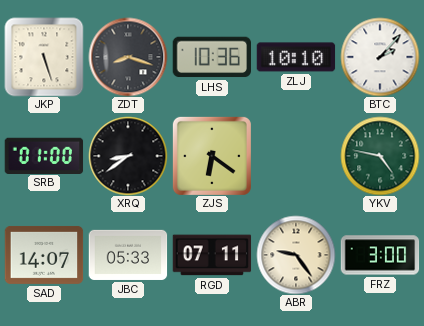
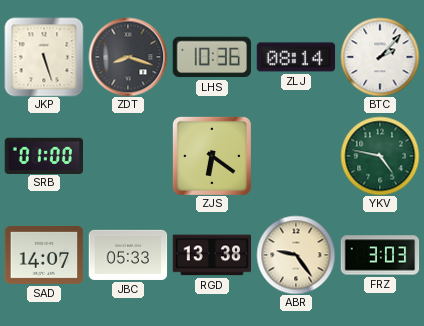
ZLJ: 10:10 -> 08:14
XRQ: 8:39 -> none
RGD: 07:11 -> 13:38
FRZ: 3:00 -> 3:03
